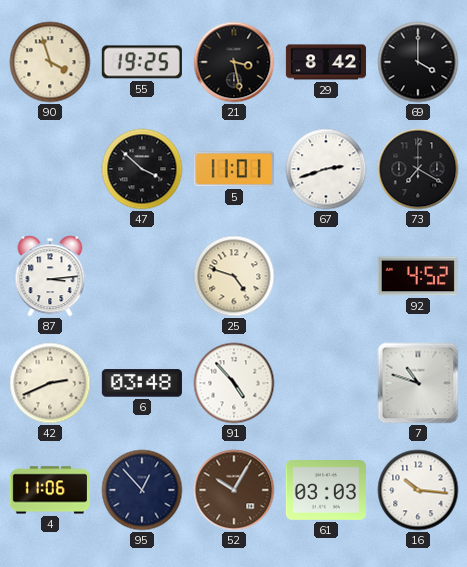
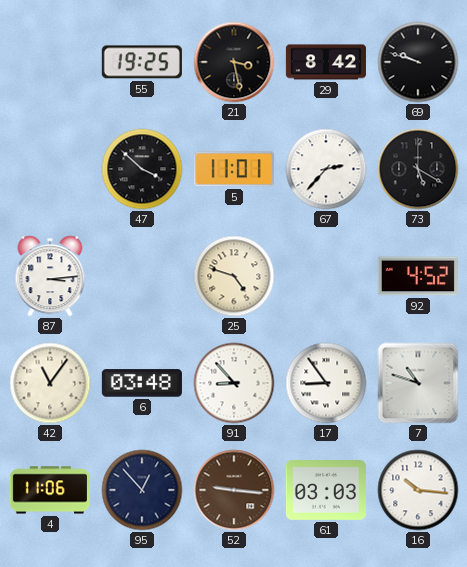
90: 3:57 -> none
69: 4:00 -> 9:48
67: 2:42 -> 2:37
73: 7:20 -> 5:20
42: 2:41 -> 11:06
91: 4:53 -> 8:53
17: none -> 8:54
52: 10:05 -> 9:16
